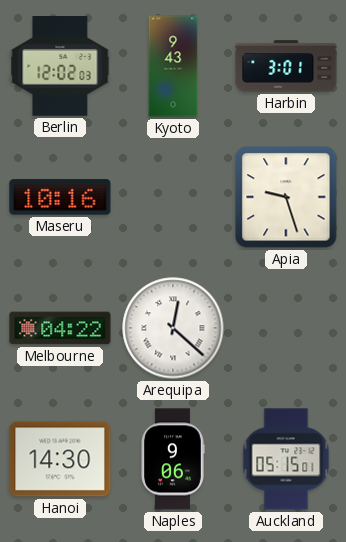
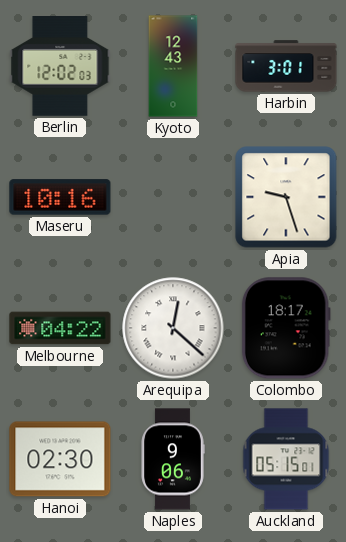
Kyoto: 9:43 -> 12:43
Colombo: none -> 18:17
Hanoi: 14:30 -> 02:30
